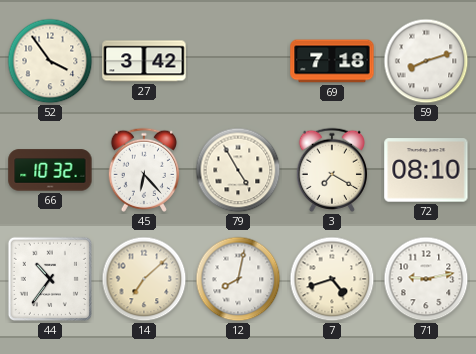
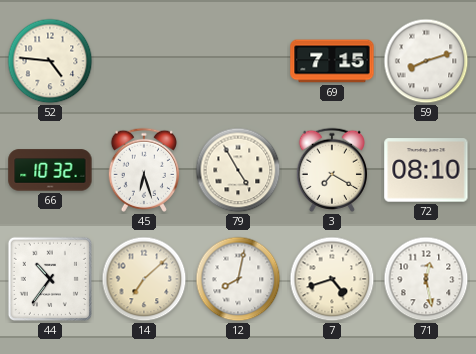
52: 3:54 -> 4:46
27: 3:42 -> none
69: 7:18 -> 7:15
45: 6:23 -> 6:27
71: 9:13 -> 12:28
